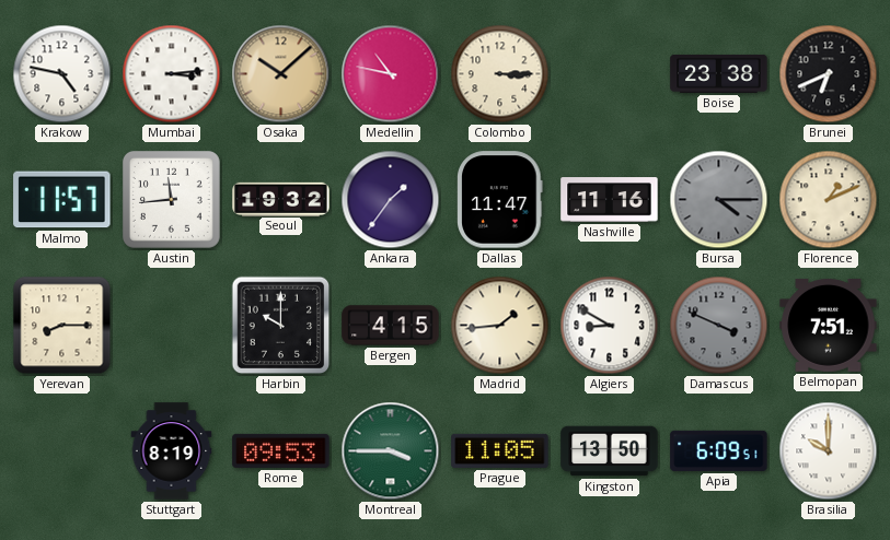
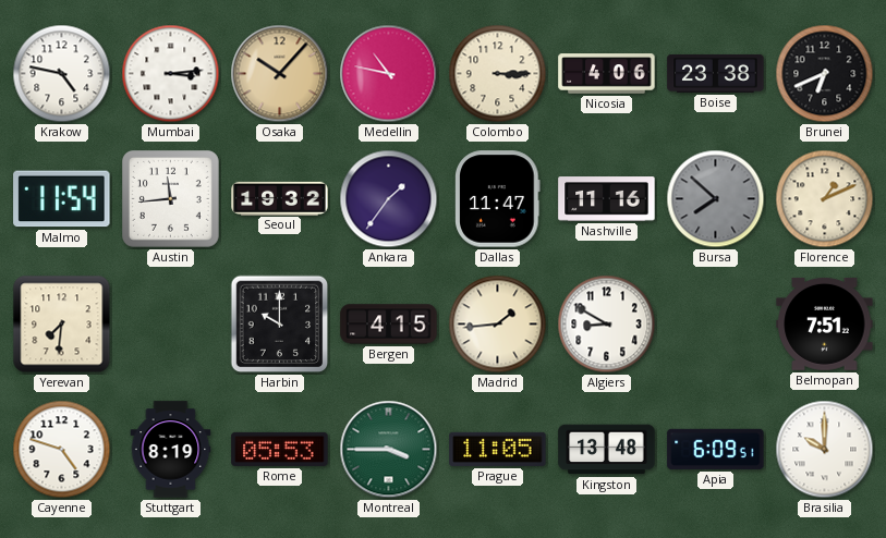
Osaka: 10:08 -> 10:07
Nicosia: none -> 4:06
Malmo: 11:57 -> 11:54
Bursa: 4:15 -> 7:52
Yerevan: 8:15 -> 7:31
Damascus: 3:49 -> none
Cayenne: none -> 4:48
Rome: 09:53 -> 05:53
Kingston: 13:50 -> 13:48
